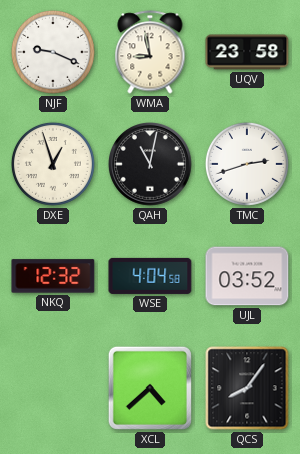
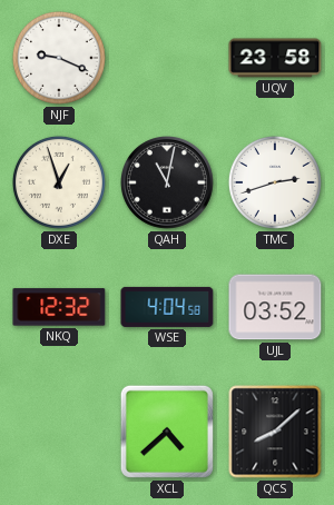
WMA: 8:58 -> none
QCS: 8:06 -> 8:08
